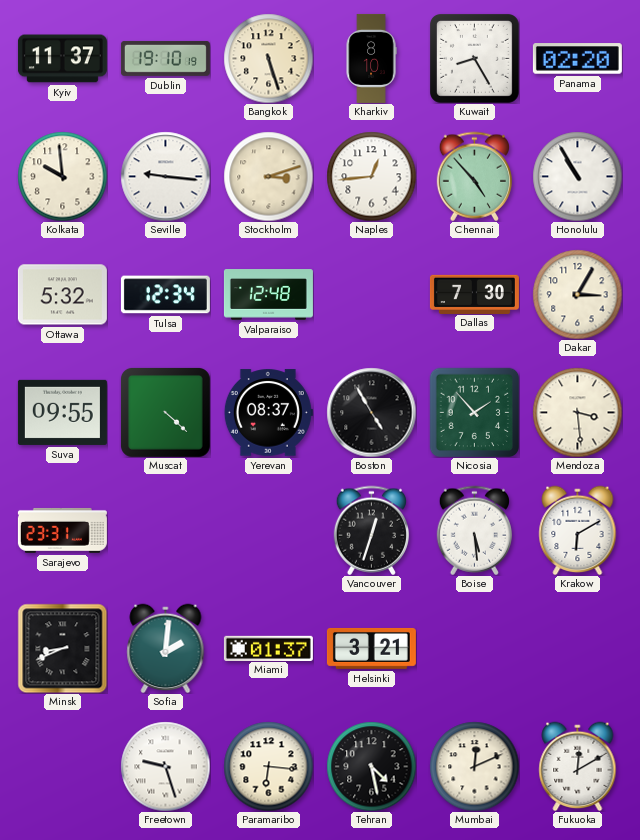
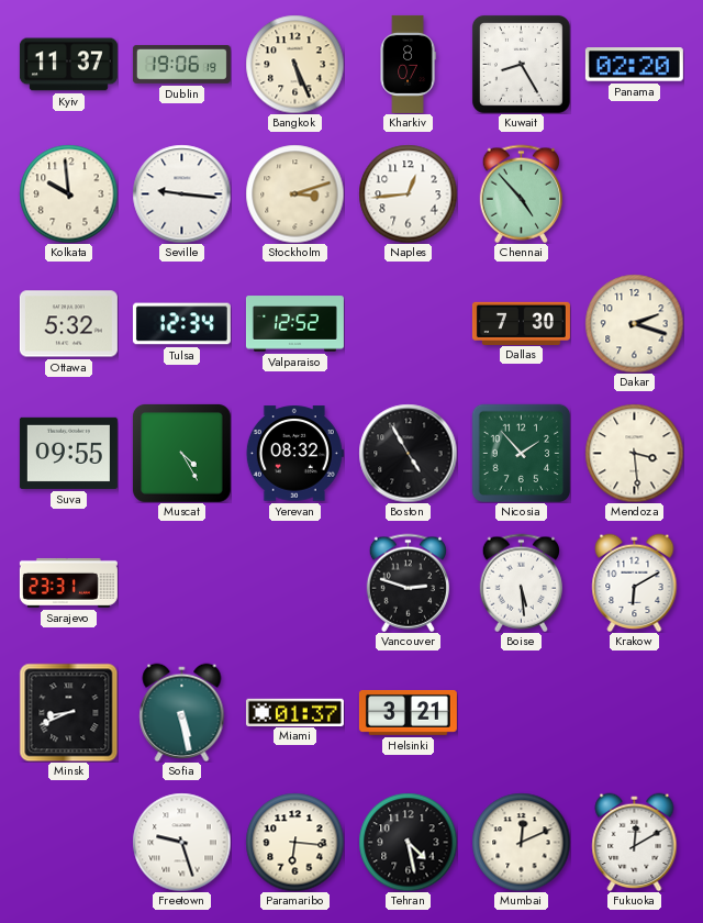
Dublin: 19:10 -> 19:06
Bangkok: 5:27 -> 5:26
Kharkiv: 8:10 -> 8:07
Honolulu: 10:55 -> none
Valparaiso: 12:48 -> 12:52
Dakar: 3:05 -> 2:18
Muscat: 4:22 -> 4:25
Yerevan: 08:37 -> 08:32
Vancouver: 12:33 -> 2:48
Sofia: 2:01 -> 5:28
